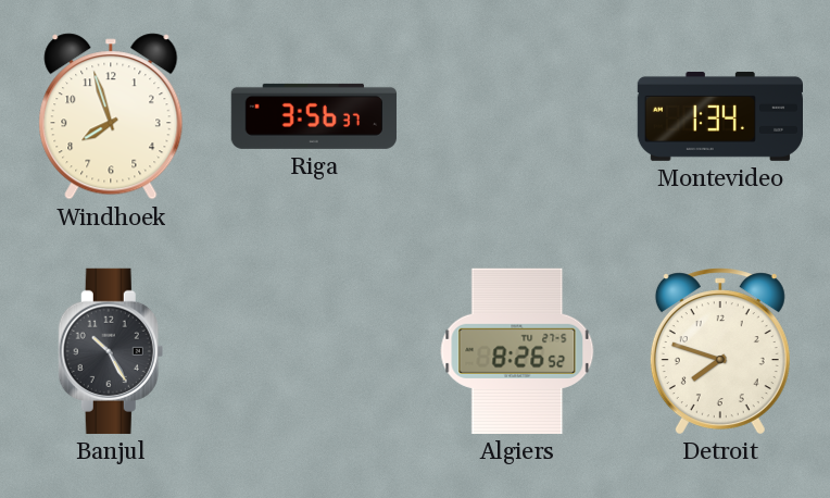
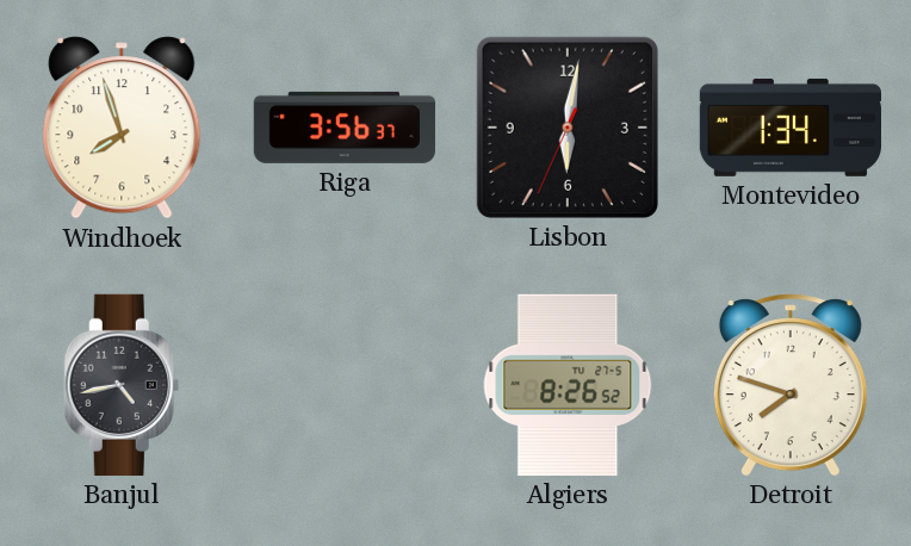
Lisbon: none -> 6:01
Banjul: 10:25 -> 4:43
